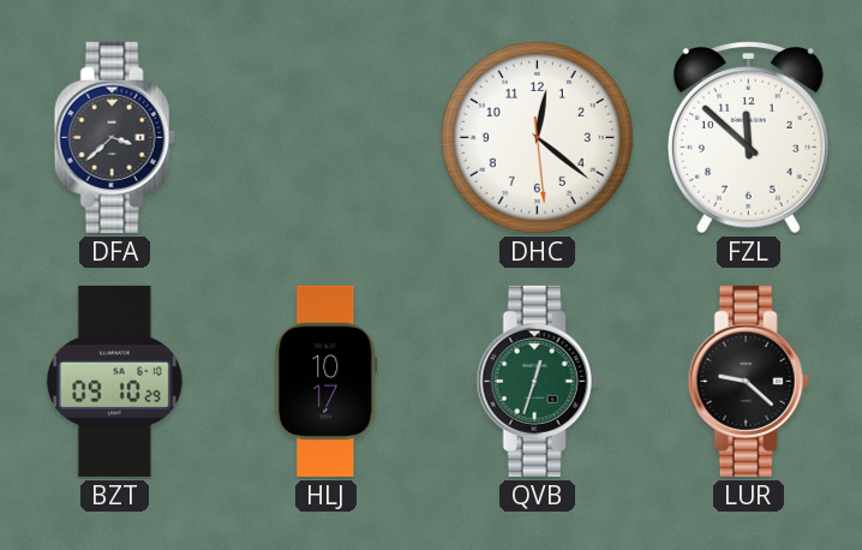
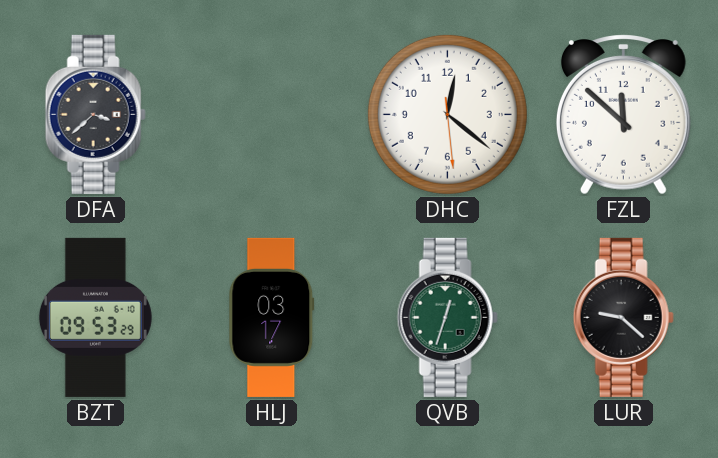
BZT: 09:10 -> 09:53
HLJ: 10:17 -> 03:17
